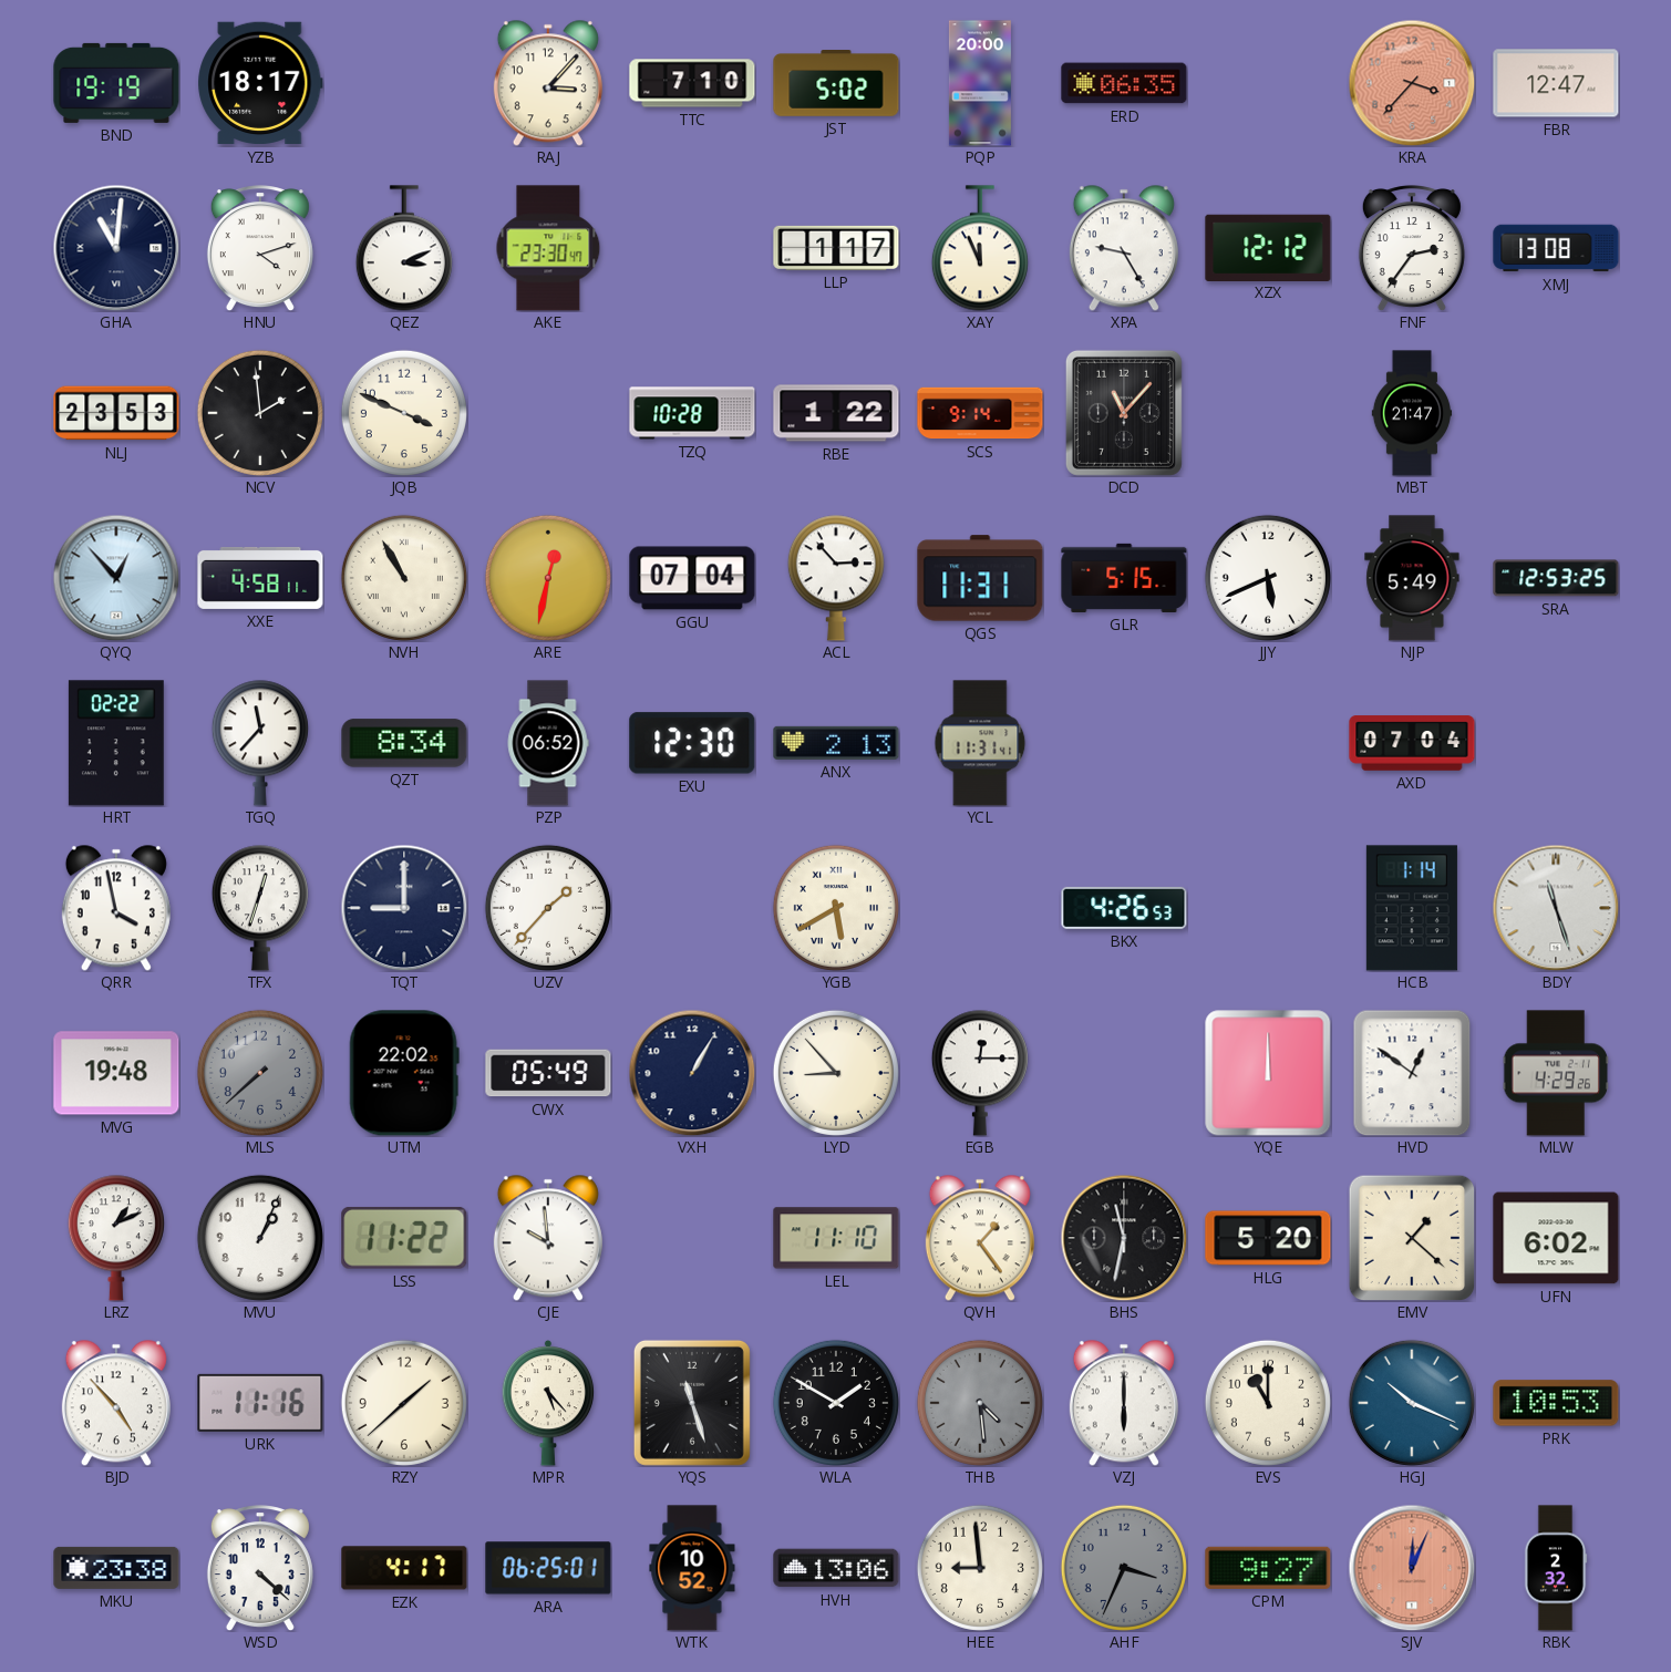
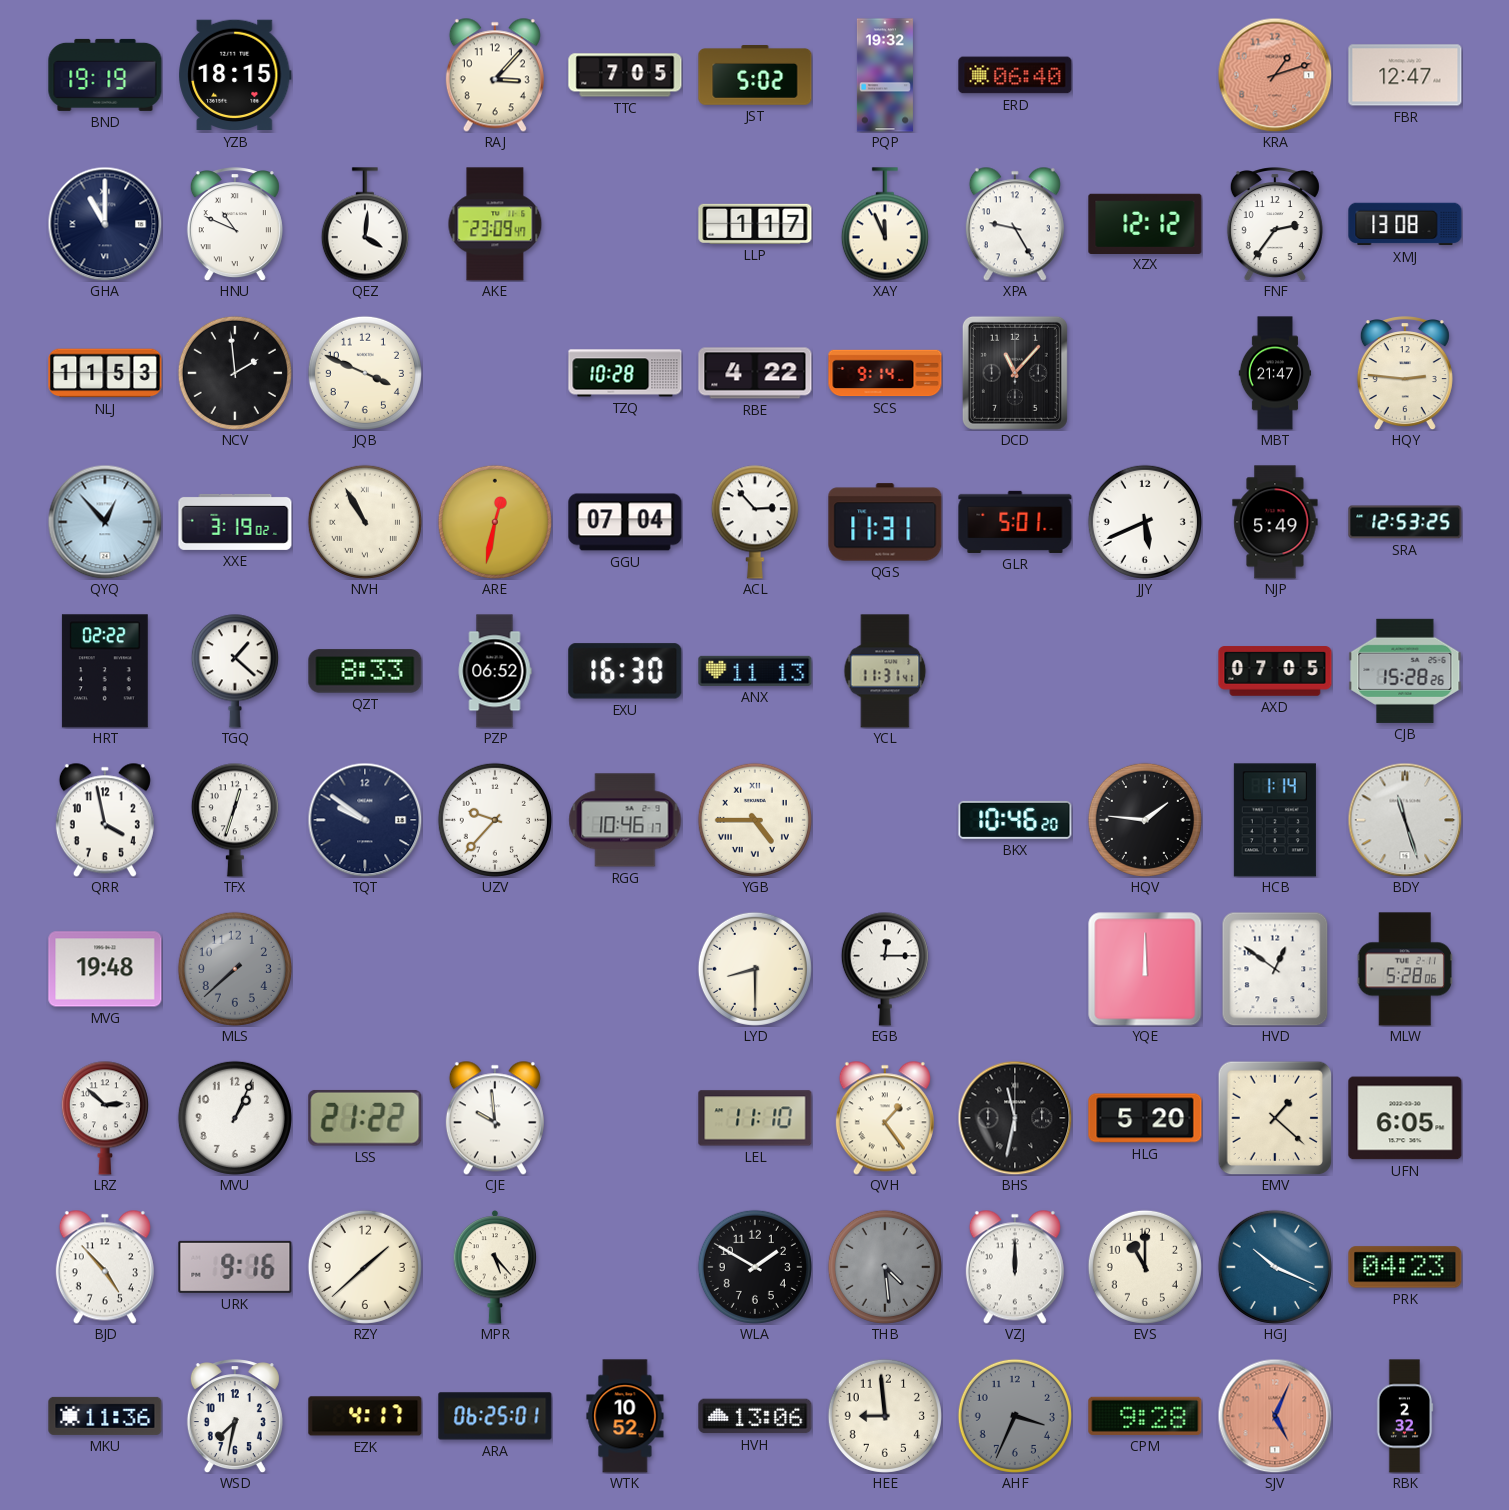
YZB: 18:17 -> 18:15
TTC: 7:10 -> 7:05
PQP: 20:00 -> 19:32
ERD: 06:35 -> 06:40
KRA: 3:37 -> 1:12
GHA: 11:01 -> 11:00
HNU: 4:12 -> 10:49
QEZ: 3:11 -> 4:01
AKE: 23:30 -> 23:09
NLJ: 23:53 -> 11:53
RBE: 1:22 -> 4:22
HQY: none -> 2:46
XXE: 4:58 -> 3:19
GLR: 5:15 -> 5:01
TGQ: 11:37 -> 1:22
QZT: 8:34 -> 8:33
EXU: 12:30 -> 16:30
ANX: 2:13 -> 11:13
AXD: 07:04 -> 07:05
CJB: none -> 15:28
TQT: 9:00 -> 9:51
UZV: 1:37 -> 9:37
RGG: none -> 10:46
YGB: 5:40 -> 4:45
BKX: 4:26 -> 10:46
HQV: none -> 1:46
UTM: 22:02 -> none
CWX: 05:49 -> none
VXH: 1:05 -> none
LYD: 8:53 -> 8:30
MLW: 4:29 -> 5:28
LRZ: 1:11 -> 2:52
LSS: 11:22 -> 21:22
UFN: 6:02 -> 6:05
URK: 11:16 -> 9:16
YQS: 11:27 -> none
VZJ: 6:00 -> 12:00
PRK: 10:53 -> 04:23
MKU: 23:38 -> 11:36
WSD: 4:22 -> 7:32
CPM: 9:27 -> 9:28
SJV: 12:04 -> 5:04
